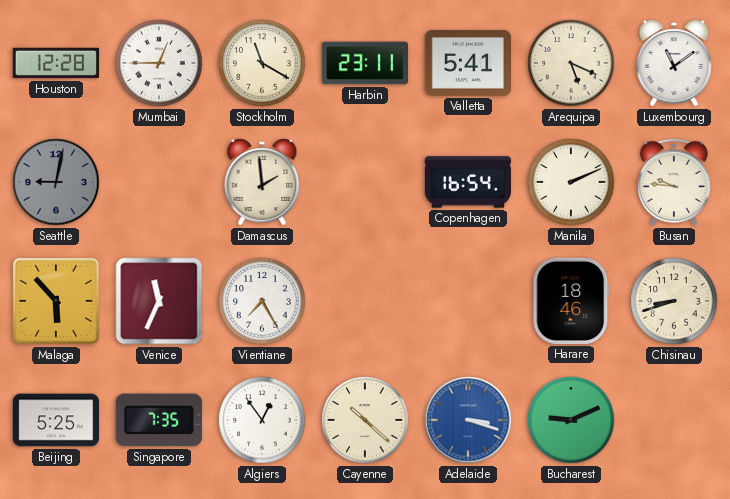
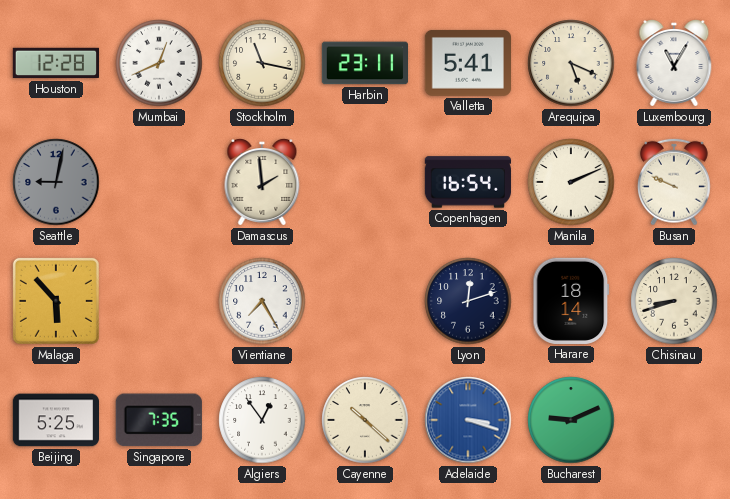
Mumbai: 12:45 -> 12:41
Stockholm: 11:20 -> 11:17
Luxembourg: 11:09 -> 11:05
Busan: 9:46 -> 9:49
Venice: 11:34 -> none
Lyon: none -> 12:12
Harare: 18:46 -> 18:14
